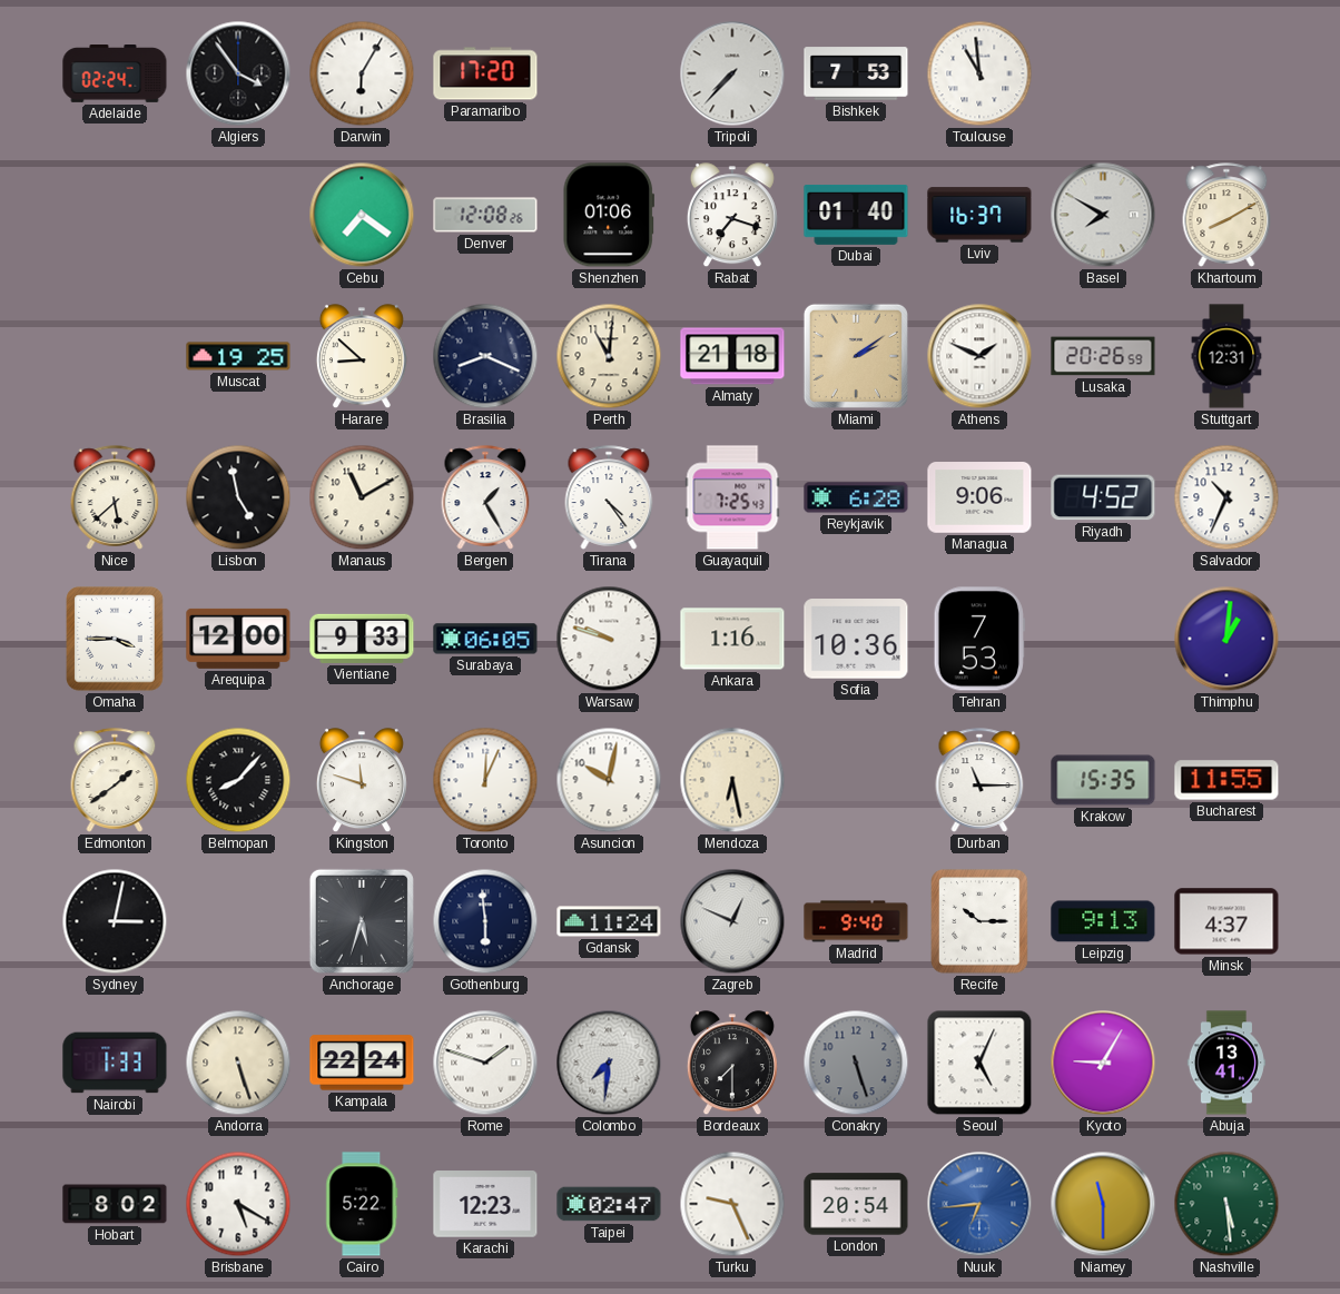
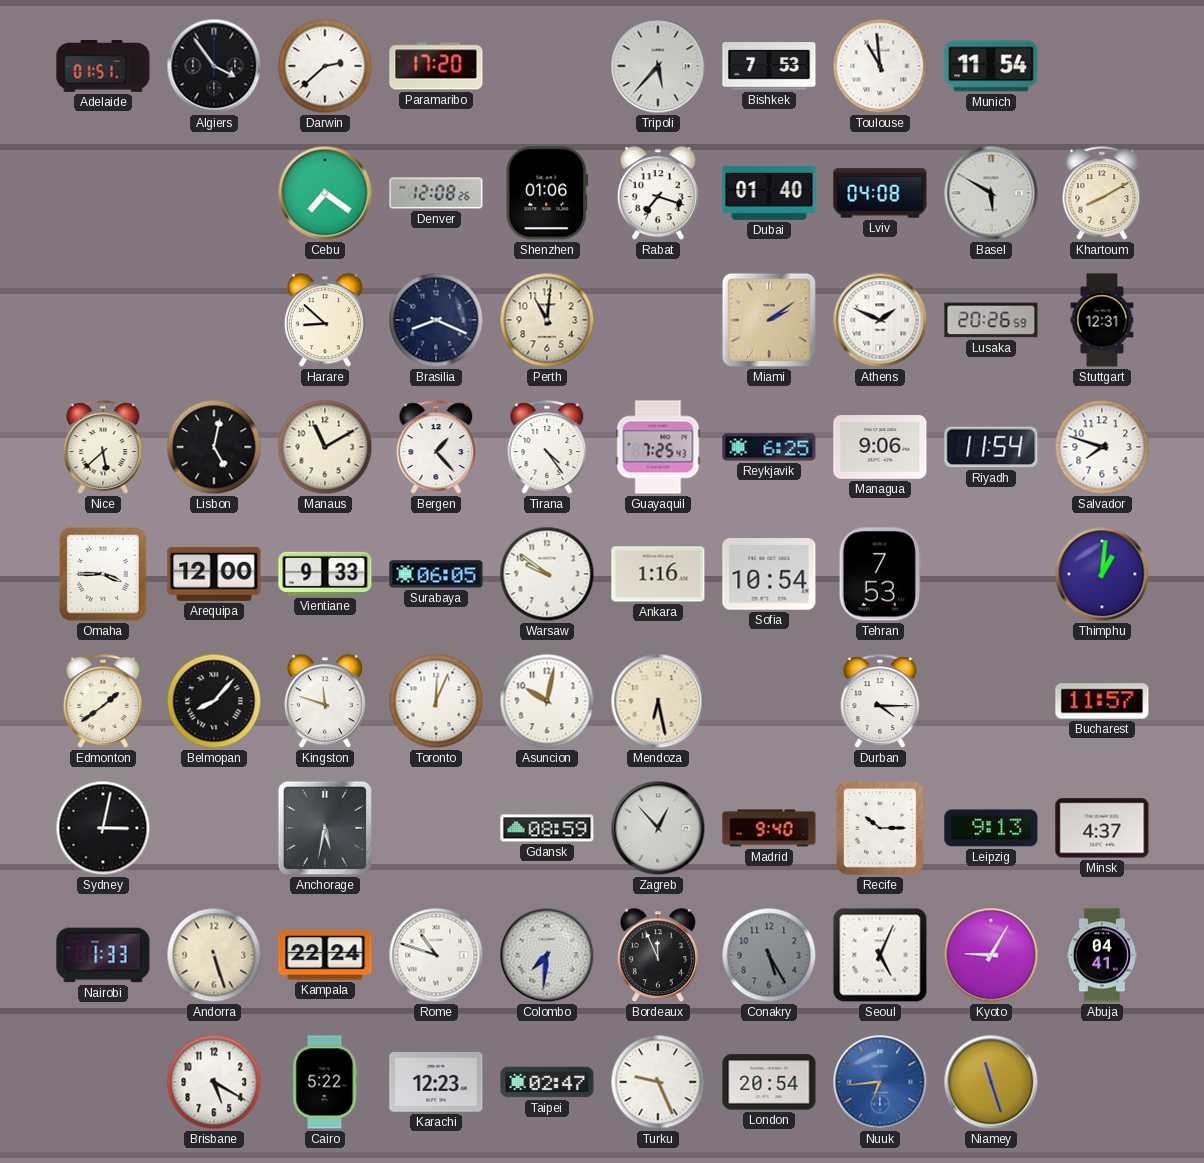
Adelaide: 02:24 -> 01:51
Darwin: 6:05 -> 2:38
Tripoli: 7:37 -> 5:37
Munich: none -> 11:54
Lviv: 16:37 -> 04:08
Basel: 7:50 -> 5:50
Muscat: 19:25 -> none
Almaty: 21:18 -> none
Lisbon: 4:58 -> 5:02
Bergen: 1:25 -> 1:23
Reykjavik: 6:28 -> 6:25
Riyadh: 4:52 -> 11:54
Salvador: 10:34 -> 7:48
Warsaw: 9:48 -> 9:51
Sofia: 10:36 -> 10:54
Durban: 11:15 -> 4:15
Krakow: 15:35 -> none
Bucharest: 11:55 -> 11:57
Anchorage: 5:33 -> 5:32
Gothenburg: 5:59 -> none
Gdansk: 11:24 -> 08:59
Zagreb: 12:49 -> 12:53
Rome: 1:48 -> 10:48
Bordeaux: 7:30 -> 11:56
Conakry: 5:27 -> 5:25
Abuja: 13:41 -> 04:41
Hobart: 8:02 -> none
Niamey: 11:30 -> 11:27
Nashville: 5:29 -> none
